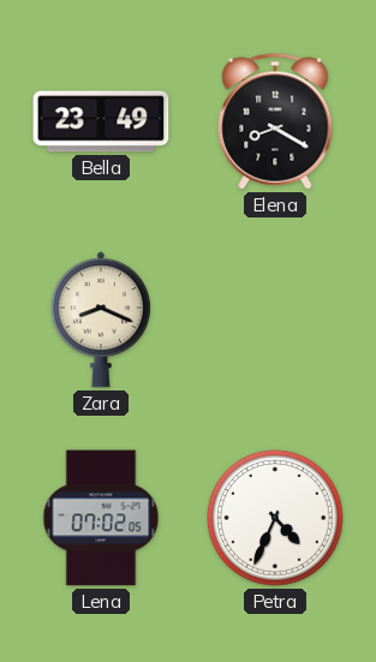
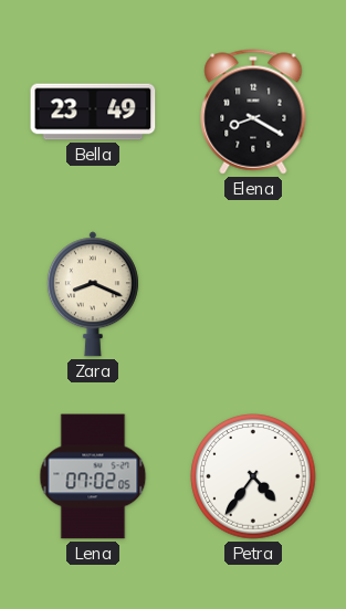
Petra: 4:34 -> 4:36
